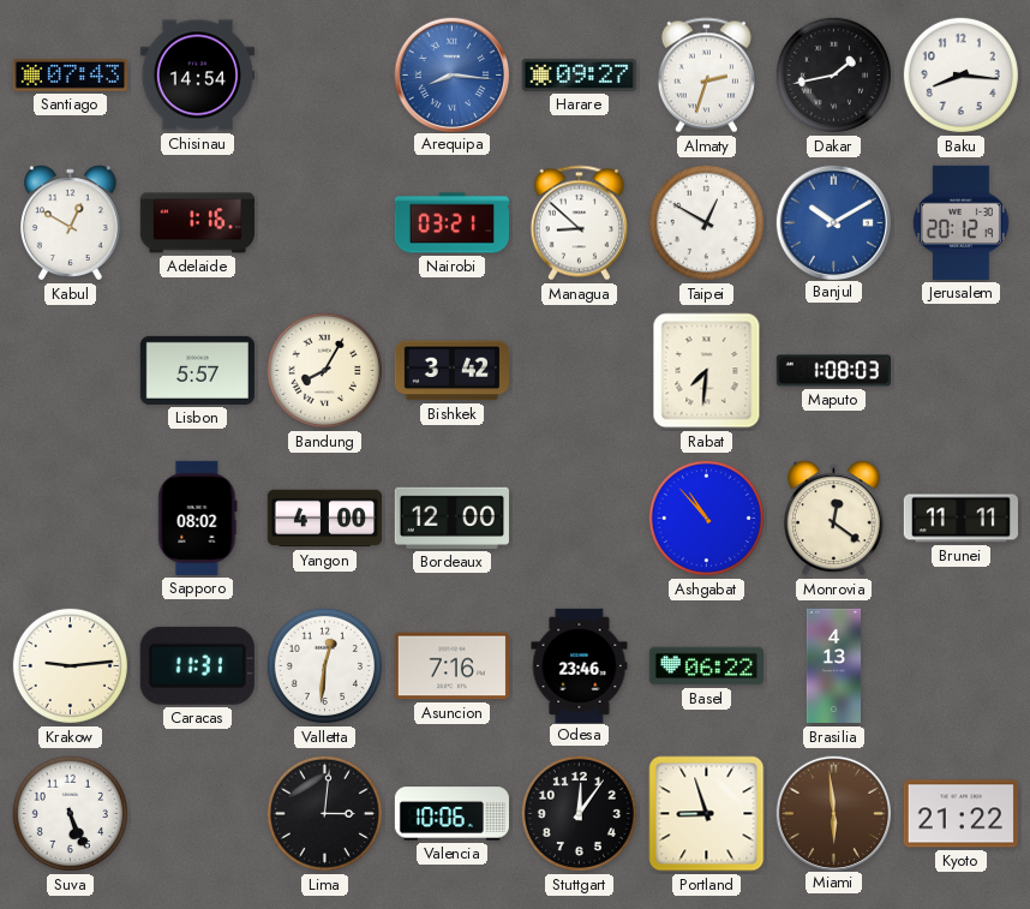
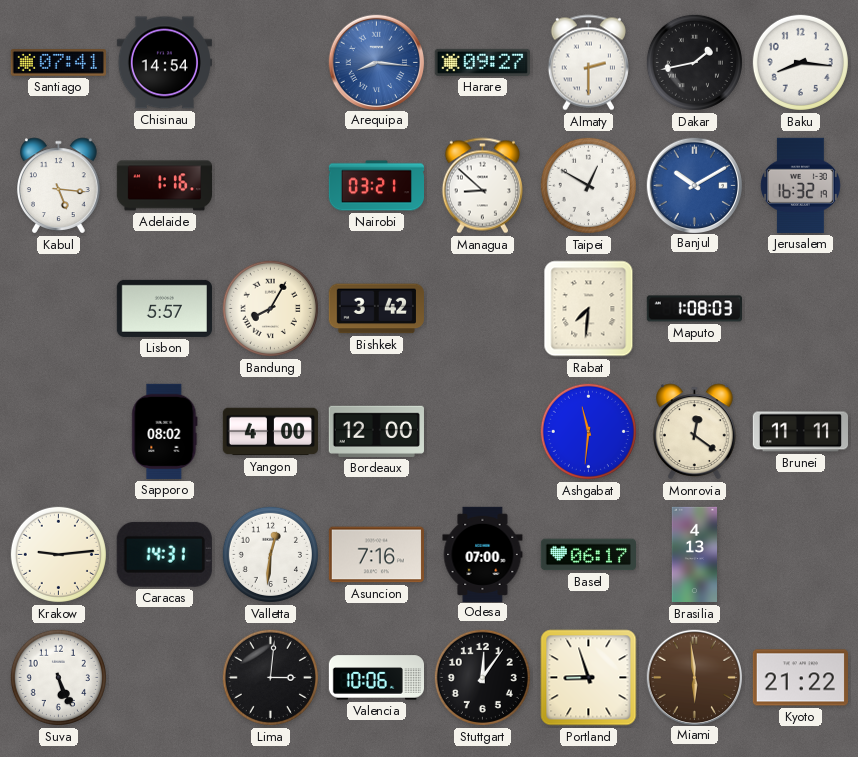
Santiago: 07:43 -> 07:41
Almaty: 2:33 -> 2:30
Kabul: 12:50 -> 5:16
Jerusalem: 20:12 -> 16:32
Ashgabat: 10:53 -> 11:31
Caracas: 11:31 -> 14:31
Odesa: 23:46 -> 07:00
Basel: 06:22 -> 06:17
